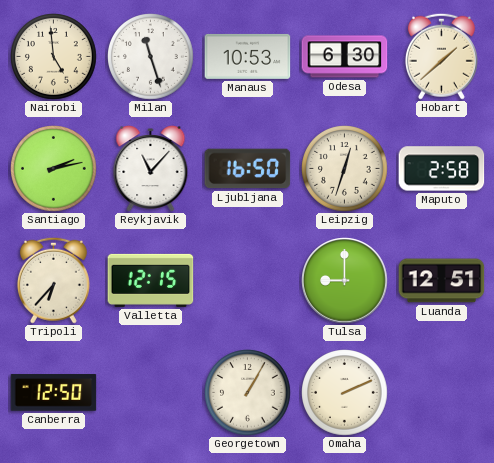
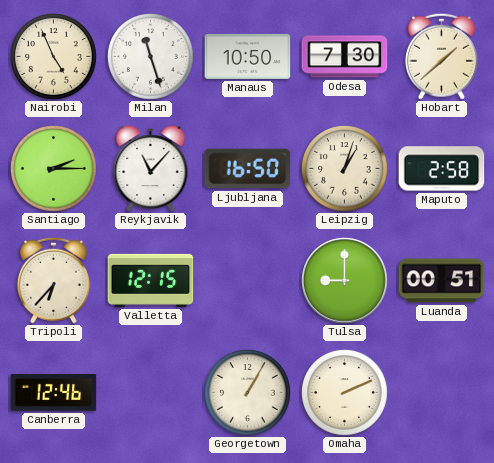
Nairobi: 4:59 -> 4:56
Manaus: 10:53 -> 10:50
Odesa: 6:30 -> 7:30
Santiago: 2:13 -> 2:15
Leipzig: 12:33 -> 1:03
Luanda: 12:51 -> 00:51
Canberra: 12:50 -> 12:46
